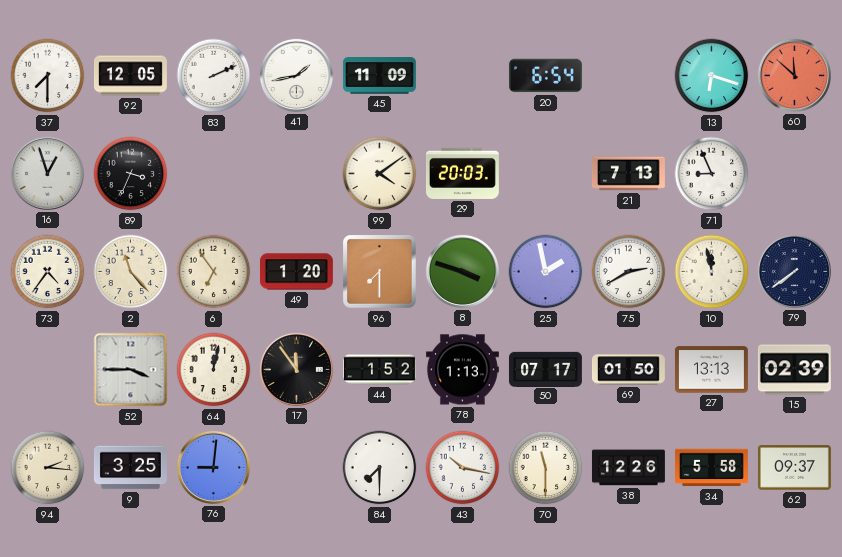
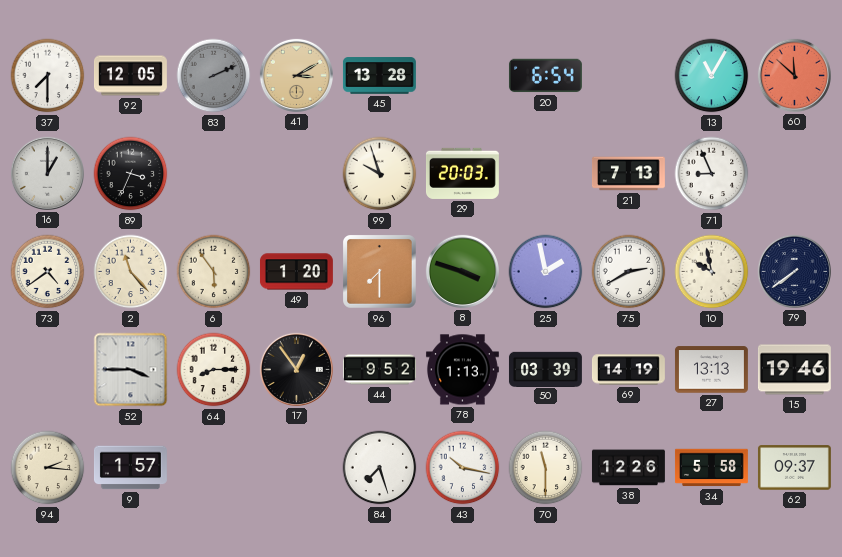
83 dial: white -> grey
41: 1:43 -> 3:10
41 dial: white -> champagne
45: 11:09 -> 13:28
13: 6:18 -> 11:05
16: 12:57 -> 1:00
99: 4:09 -> 9:57
73: 4:36 -> 4:39
6: 6:54 -> 5:54
10: 11:58 -> 9:58
64: 12:02 -> 8:15
17: 11:54 -> 12:54
44: 1:52 -> 9:52
50: 07:17 -> 03:39
69: 01:50 -> 14:19
15: 02:39 -> 19:46
9: 3:25 -> 1:57
76: 9:01 -> none
84: 7:30 -> 7:27
